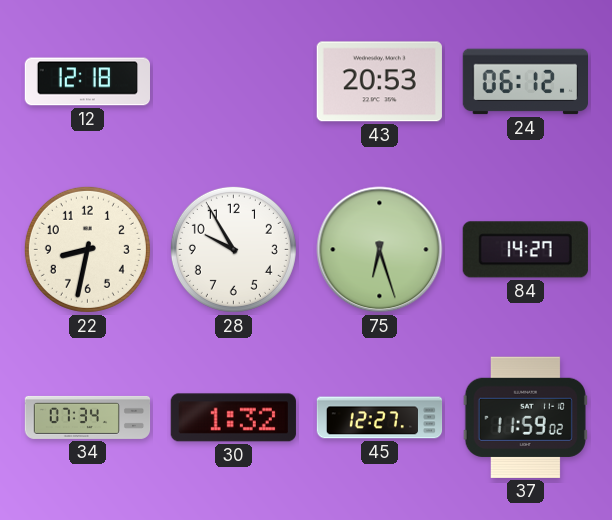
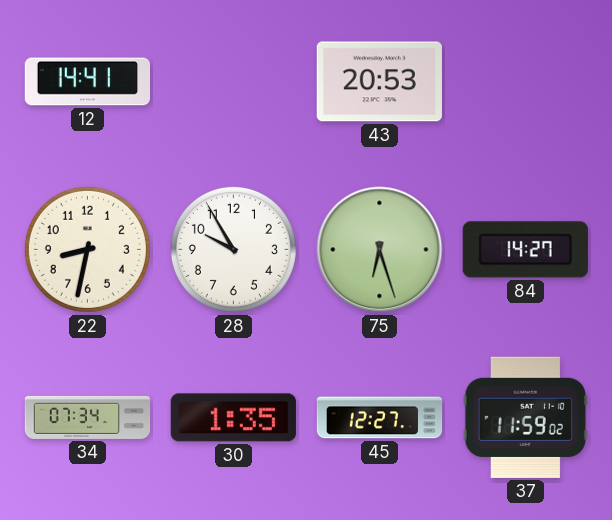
12: 12:18 -> 14:41
24: 06:12 -> none
30: 1:32 -> 1:35
